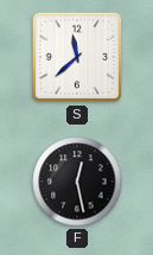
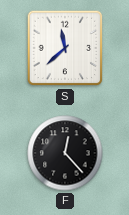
F: 12:28 -> 12:23
